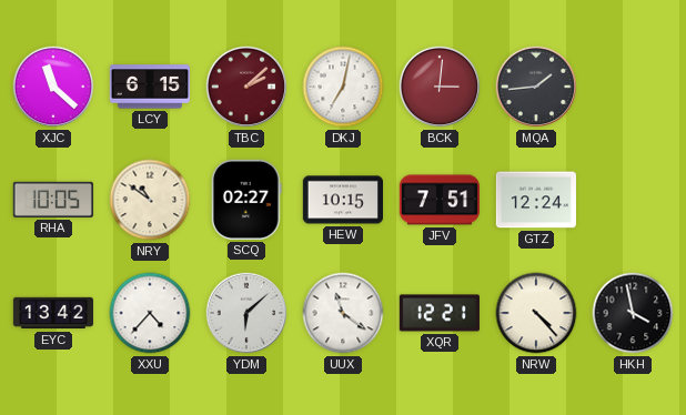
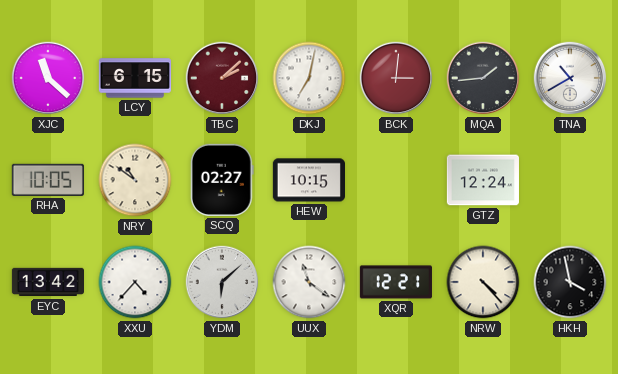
TNA: none -> 10:40
JFV: 7:51 -> none
